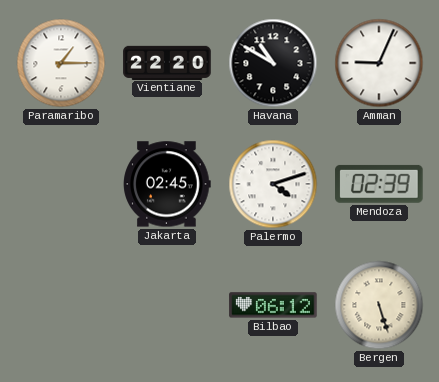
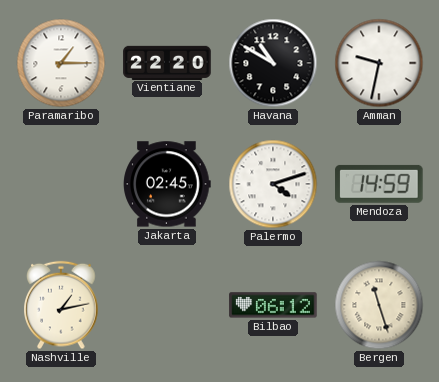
Amman: 9:04 -> 9:32
Mendoza: 02:39 -> 14:59
Nashville: none -> 1:13
Bergen: 5:27 -> 11:27
